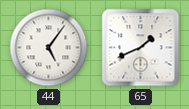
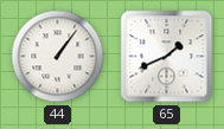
44: 5:06 -> 1:06
